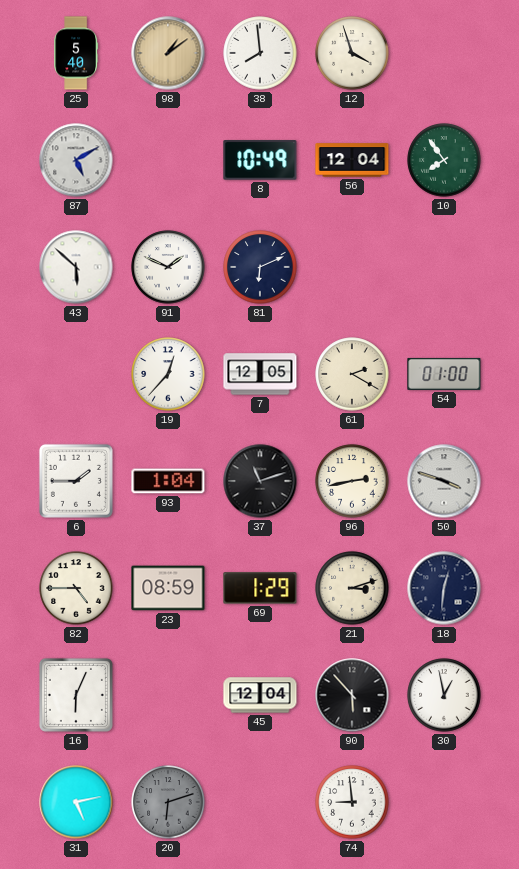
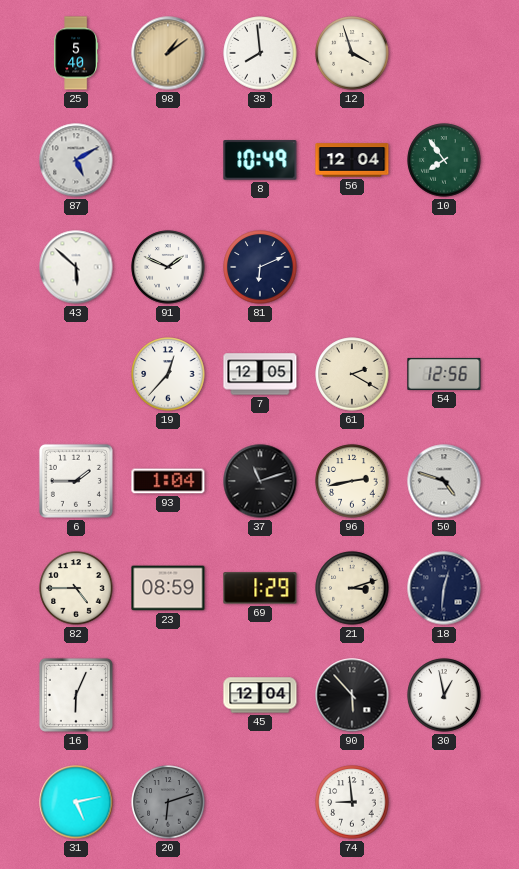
54: 01:00 -> 12:56
50: 3:48 -> 4:48
